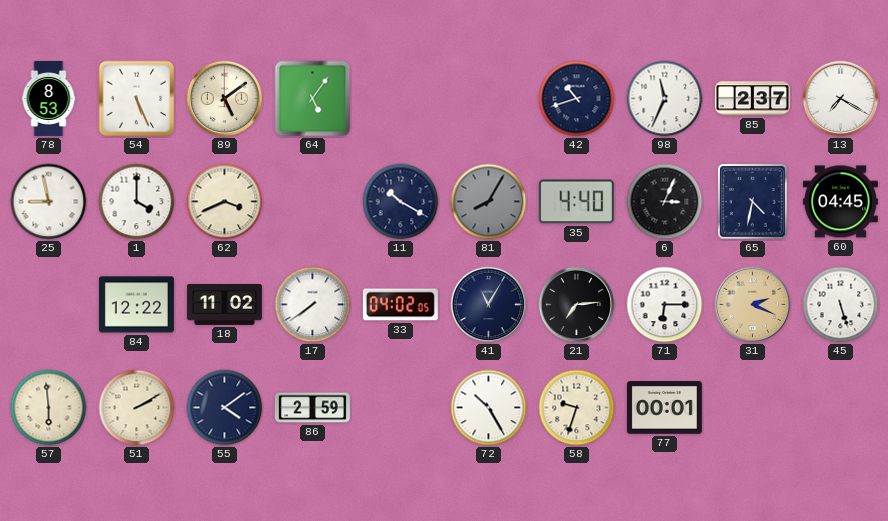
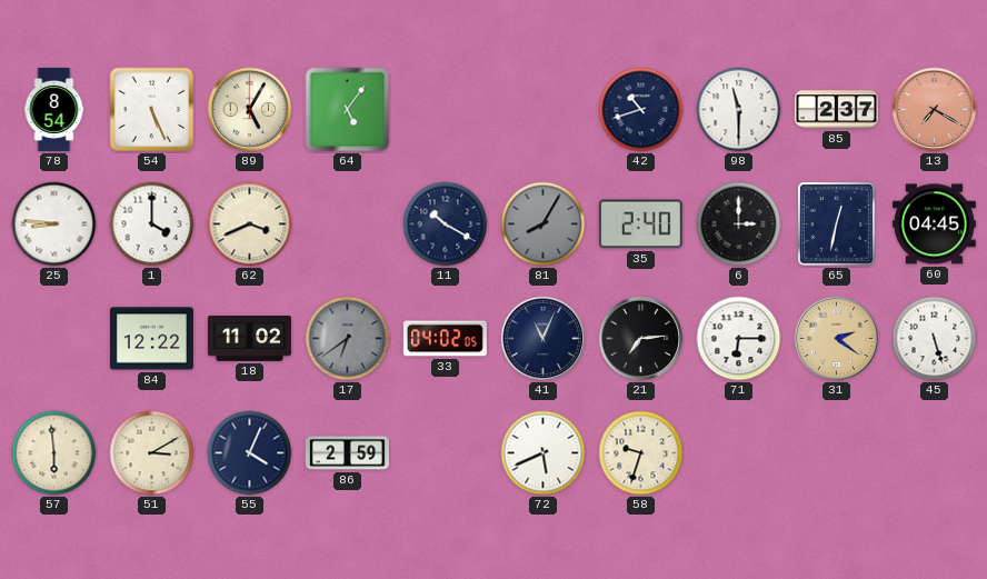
78: 8:53 -> 8:54
89: 5:09 -> 5:05
98: 11:34 -> 11:30
13 dial: white -> salmon
25: 8:58 -> 8:46
35: 4:40 -> 2:40
6: 3:04 -> 3:00
65: 4:32 -> 12:32
17: 7:39 -> 6:39
17 dial: white -> grey
41: 11:05 -> 11:04
31: 2:19 -> 2:21
51: 2:10 -> 3:10
55: 4:09 -> 4:04
72: 10:25 -> 5:41
77: 00:01 -> none
